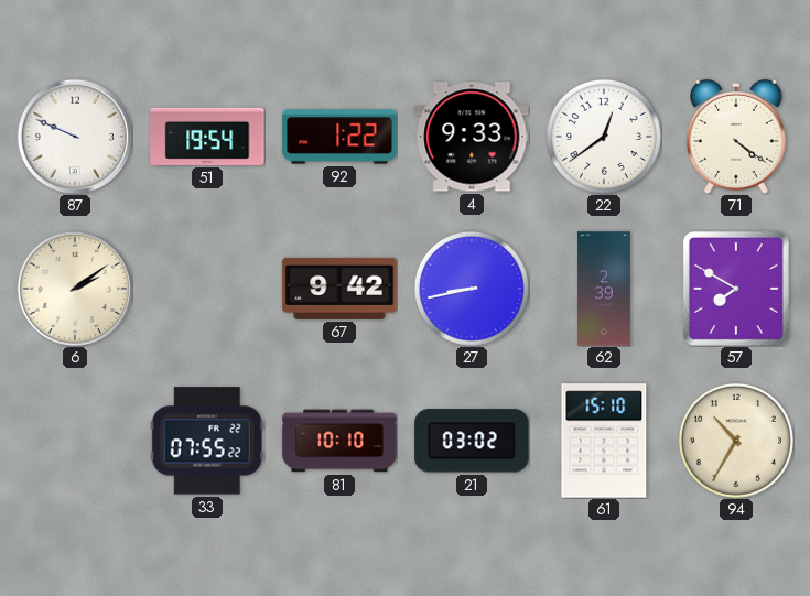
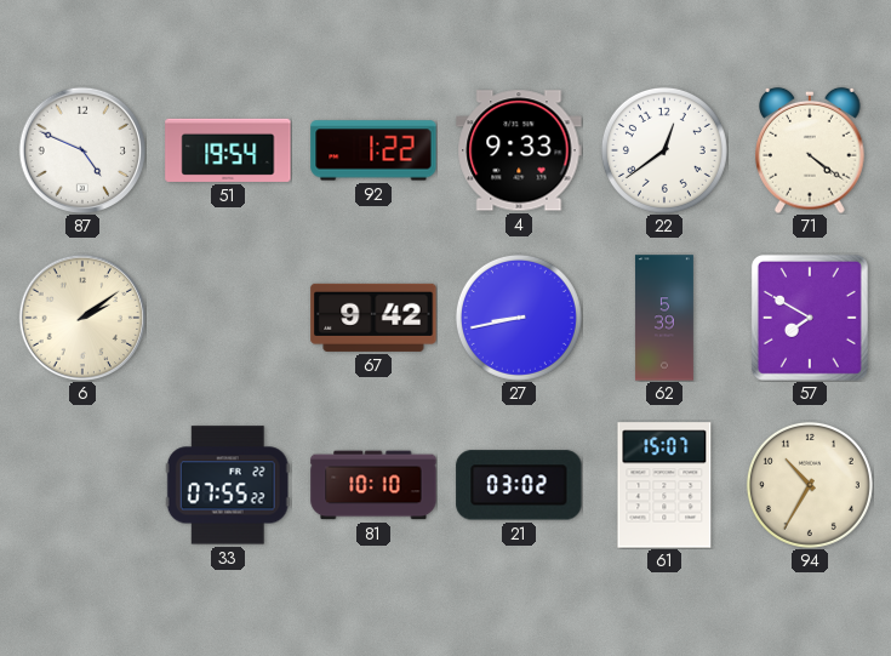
87: 9:49 -> 4:49
62: 2:39 -> 5:39
61: 15:10 -> 15:07
